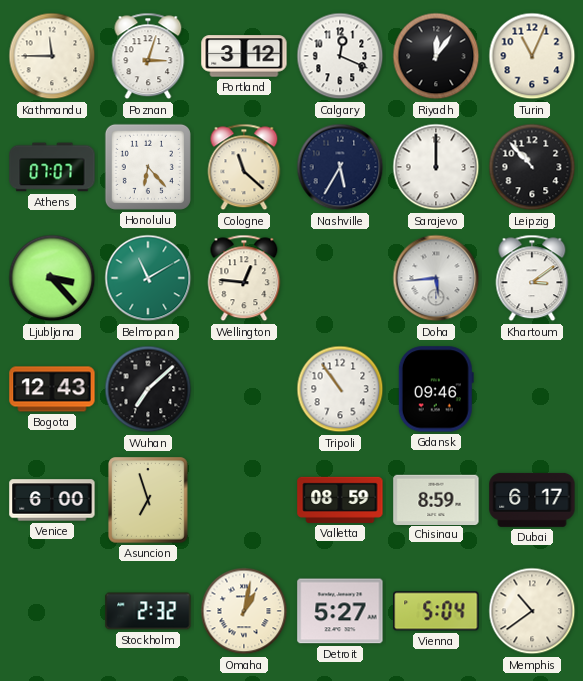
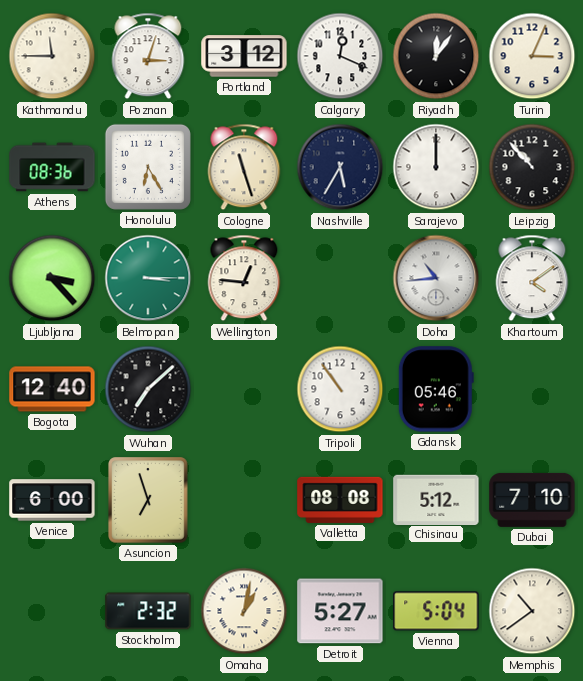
Turin: 11:04 -> 3:04
Athens: 07:07 -> 08:36
Honolulu: 6:23 -> 6:25
Cologne: 11:22 -> 11:27
Belmopan: 11:10 -> 3:15
Doha: 5:44 -> 10:44
Khartoum: 3:09 -> 4:09
Bogota: 12:43 -> 12:40
Gdansk: 09:46 -> 05:46
Valletta: 08:59 -> 08:08
Chisinau: 8:59 -> 5:12
Dubai: 6:17 -> 7:10
